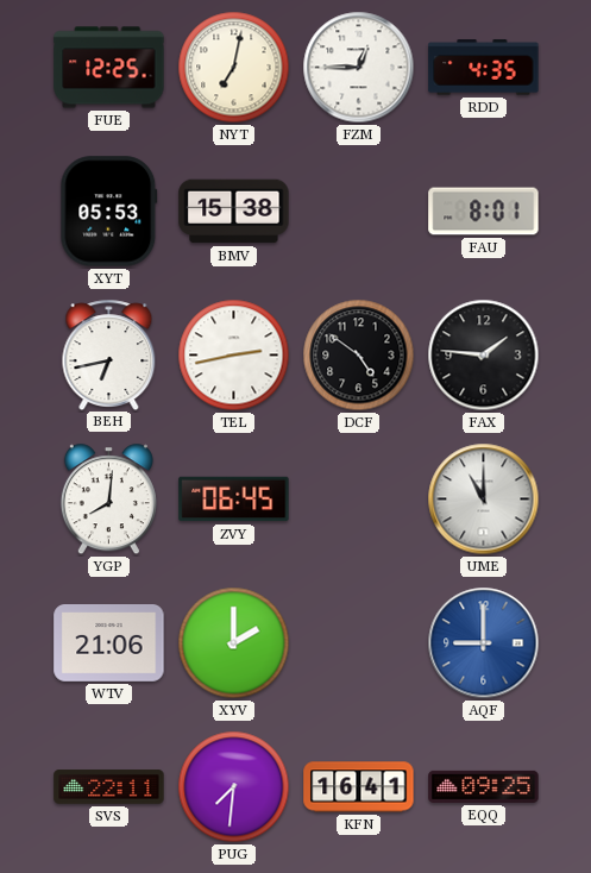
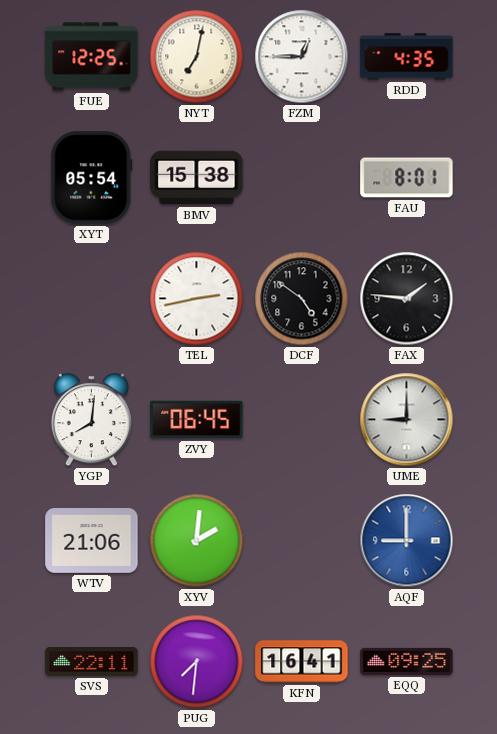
XYT: 05:53 -> 05:54
BEH: 6:43 -> none
UME: 11:00 -> 9:00
XYV: 2:00 -> 2:01
